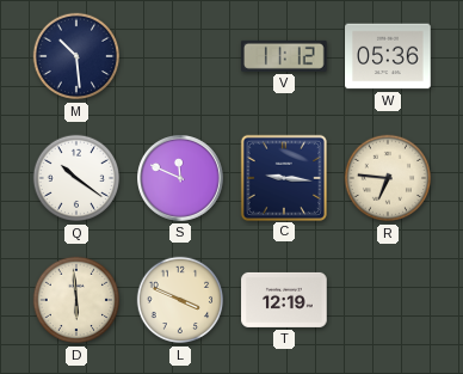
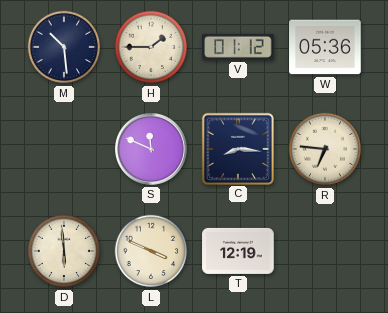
H: none -> 1:45
V: 11:12 -> 01:12
Q: 10:21 -> none
C: 9:16 -> 8:16
